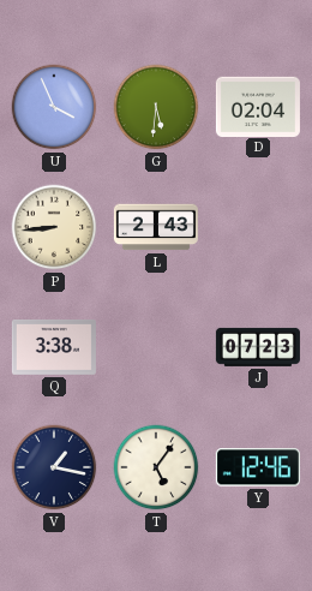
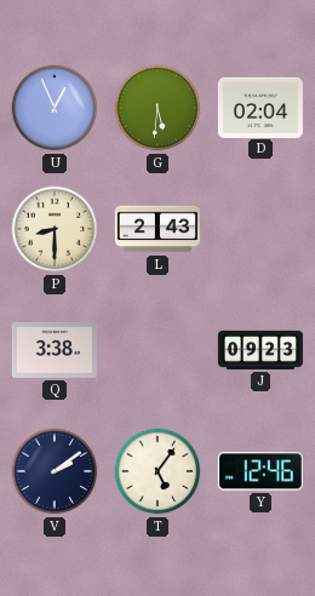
U: 3:56 -> 12:56
P: 8:44 -> 8:30
J: 07:23 -> 09:23
V: 1:17 -> 2:09
